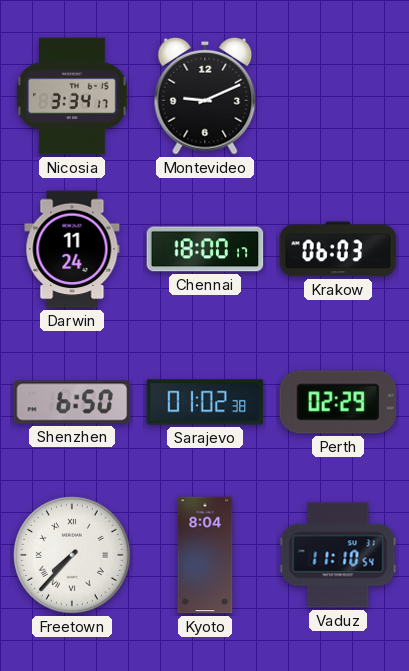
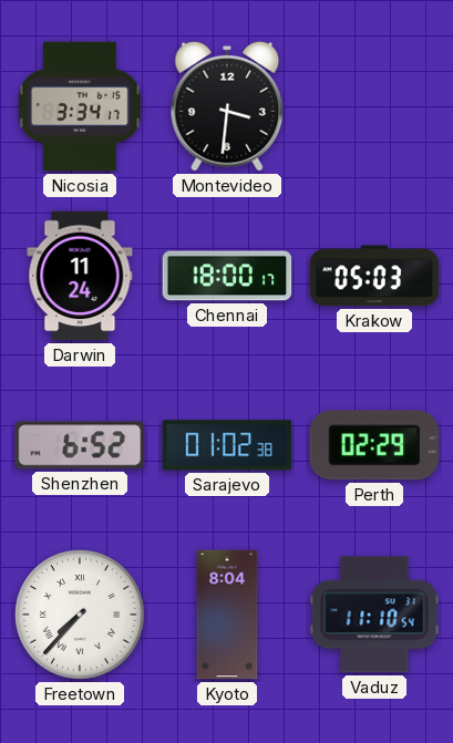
Montevideo: 9:11 -> 3:31
Krakow: 06:03 -> 05:03
Shenzhen: 6:50 -> 6:52
